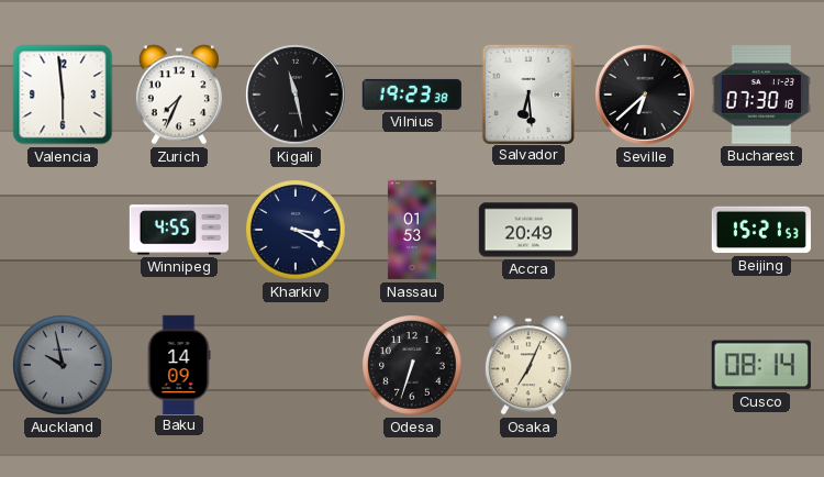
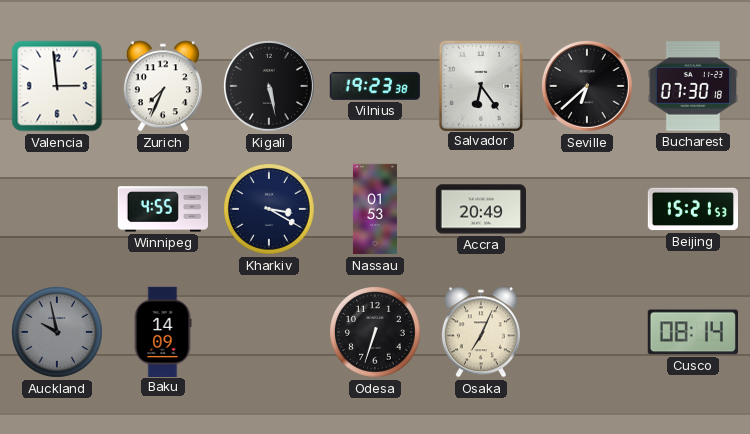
Valencia: 5:59 -> 2:59
Kigali: 11:28 -> 5:28
Salvador: 6:29 -> 6:24
